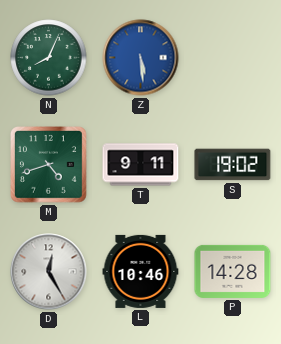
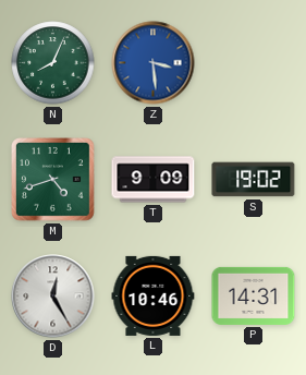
Z: 5:29 -> 3:29
T: 9:11 -> 9:09
P: 14:28 -> 14:31
